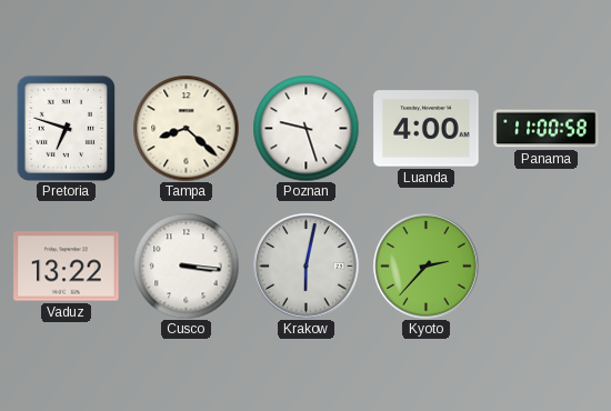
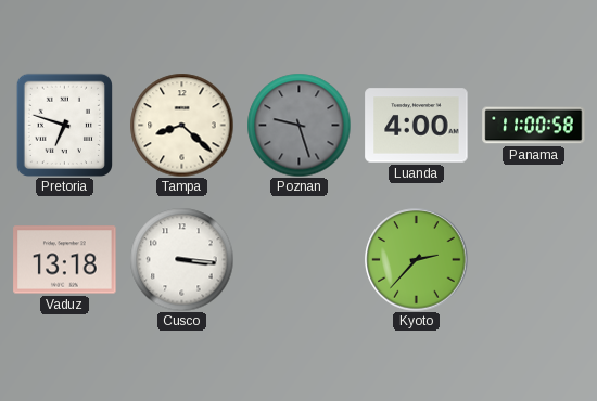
Poznan dial: white -> grey
Vaduz: 13:22 -> 13:18
Krakow: 6:02 -> none
